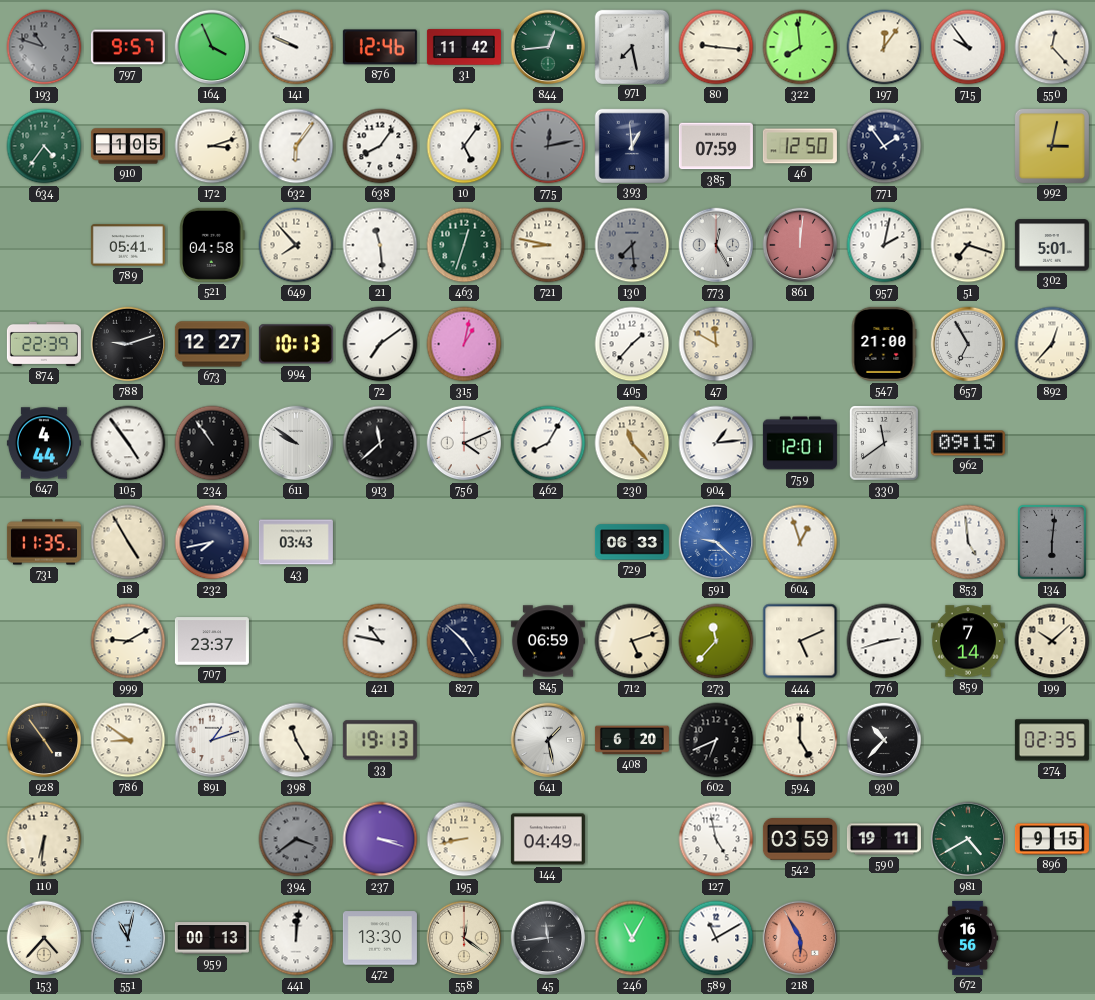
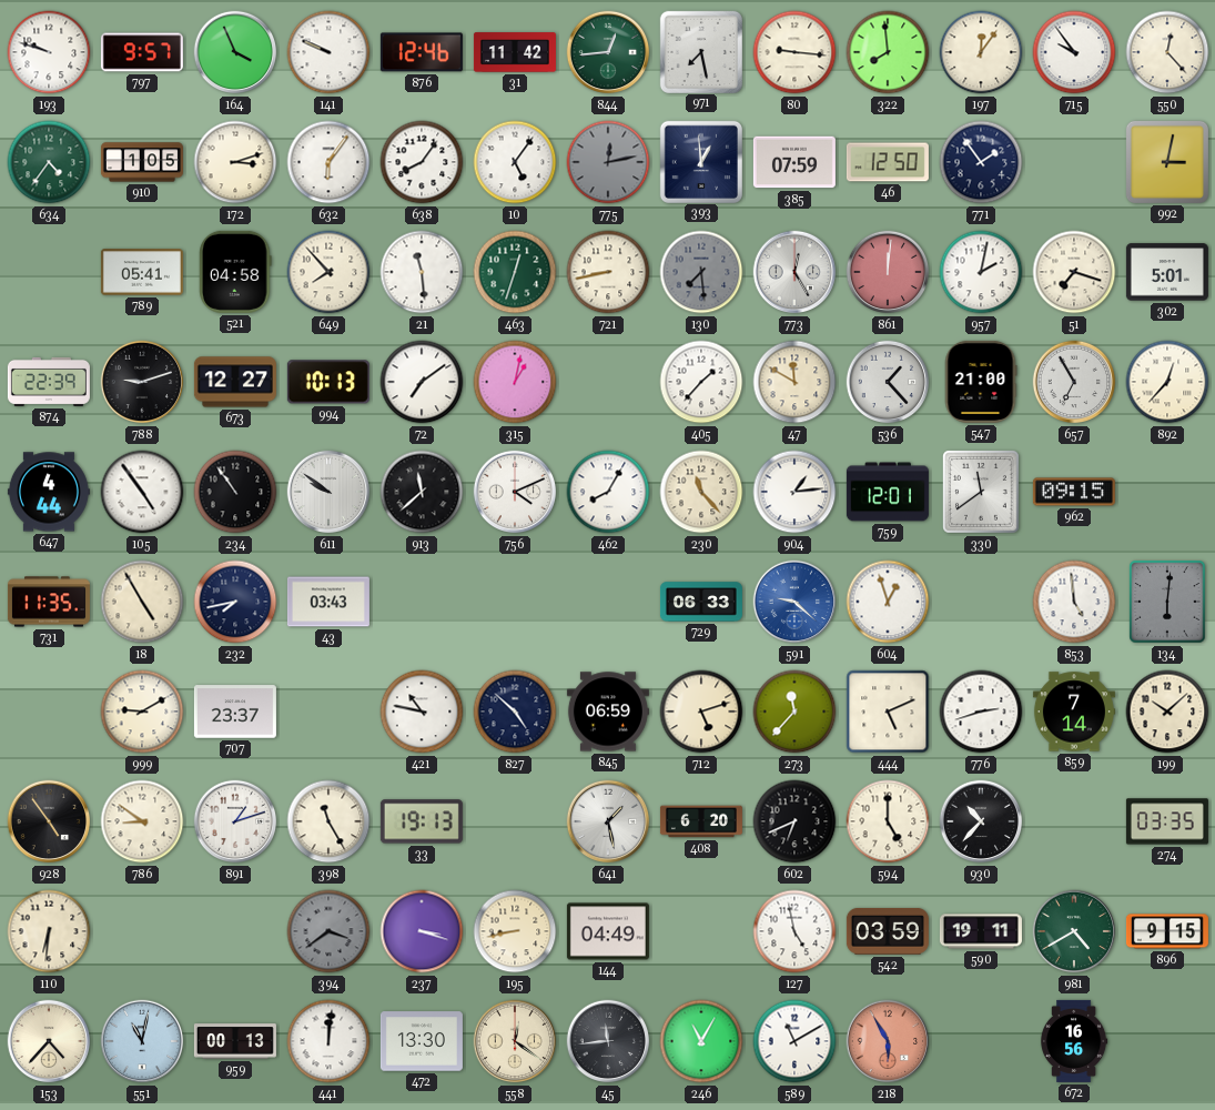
193: 10:48 -> 9:48
193 dial: grey -> white
721: 8:47 -> 8:43
536: none -> 1:23
274: 02:35 -> 03:35
